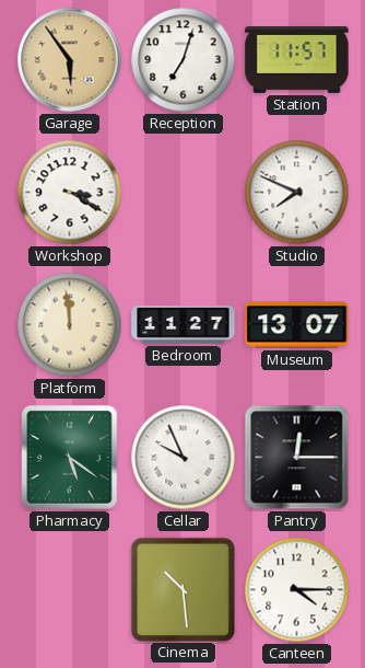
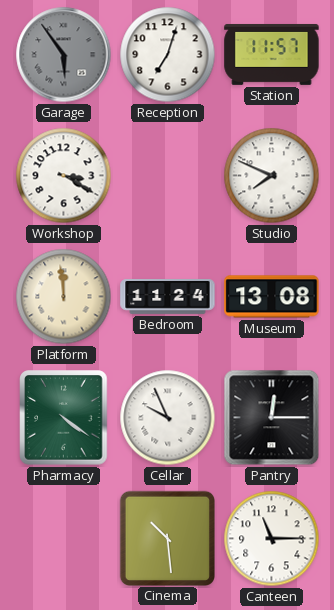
Garage dial: champagne -> grey
Bedroom: 11:27 -> 11:24
Museum: 13:07 -> 13:08
Pharmacy: 5:21 -> 4:21
Canteen: 4:15 -> 11:15
